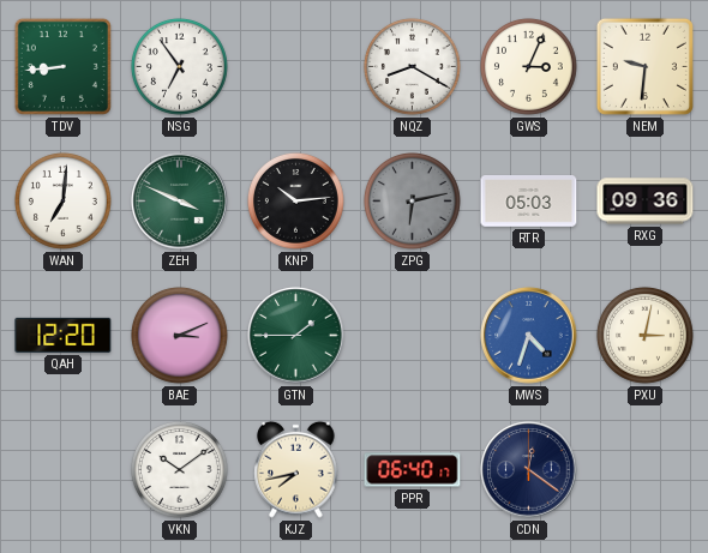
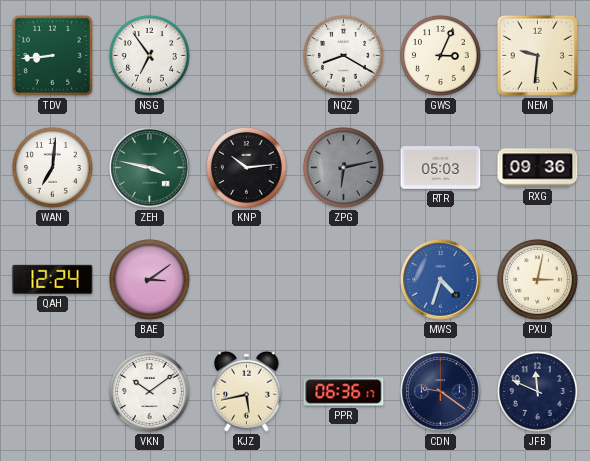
ZEH: 3:49 -> 3:47
QAH: 12:20 -> 12:24
BAE: 3:11 -> 3:09
GTN: 1:45 -> none
KJZ: 7:43 -> 5:43
PPR: 06:40 -> 06:36
CDN: 12:21 -> 9:21
JFB: none -> 11:49
